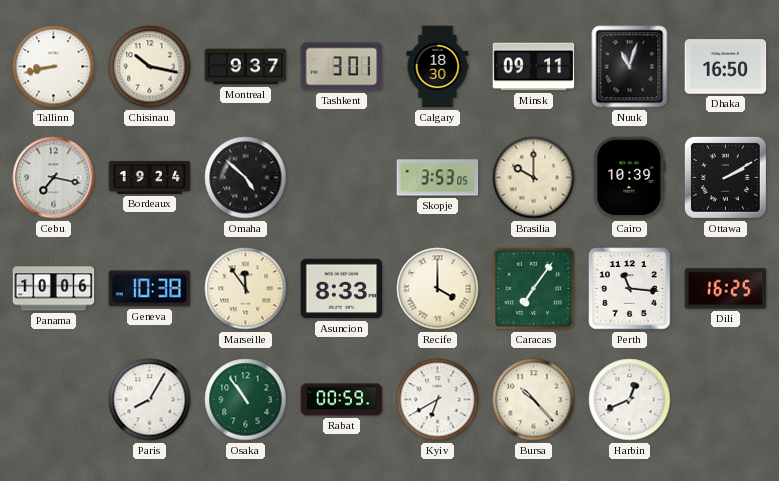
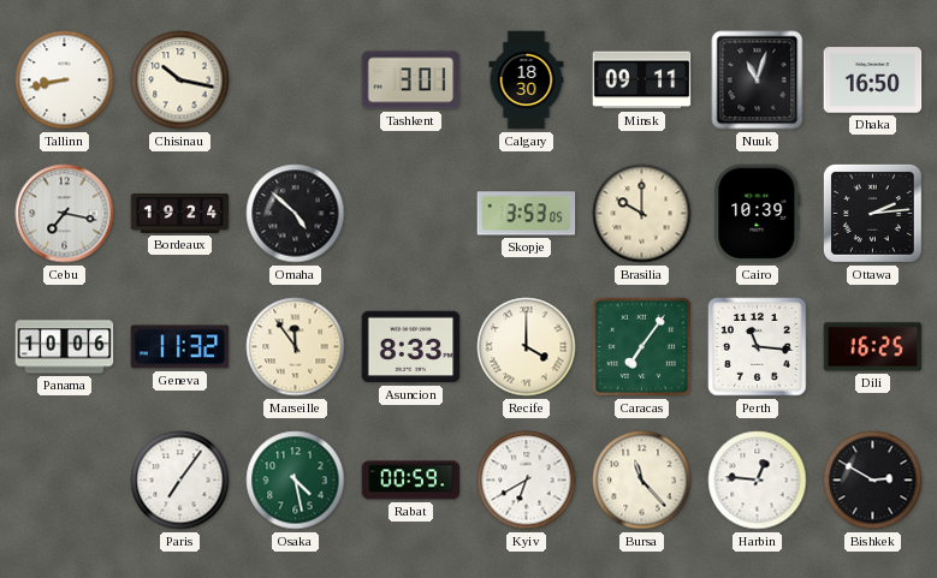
Montreal: 9:37 -> none
Ottawa: 2:10 -> 2:14
Geneva: 10:38 -> 11:32
Paris: 8:05 -> 7:06
Osaka: 10:54 -> 4:28
Bursa: 10:23 -> 11:23
Harbin: 12:41 -> 12:46
Bishkek: none -> 2:50
